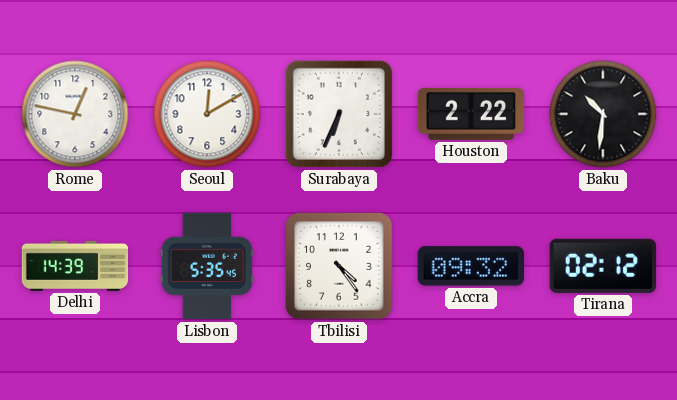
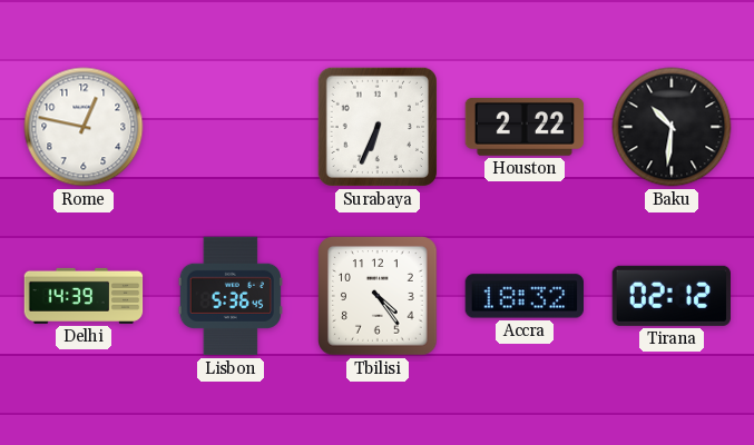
Seoul: 12:10 -> none
Lisbon: 5:35 -> 5:36
Accra: 09:32 -> 18:32
